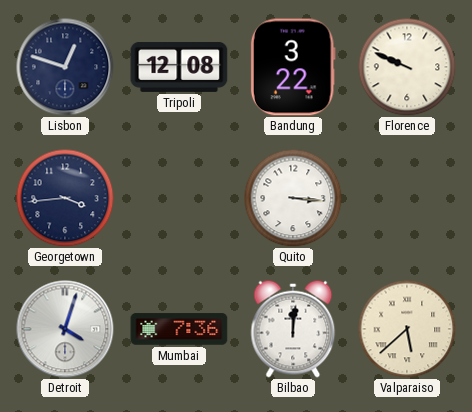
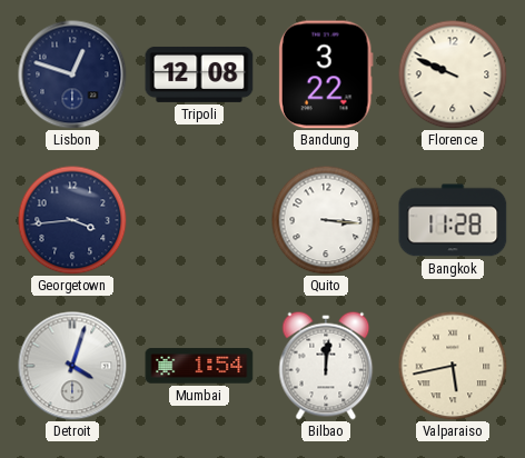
Bangkok: none -> 11:28
Mumbai: 7:36 -> 1:54
Valparaiso: 5:38 -> 5:43
